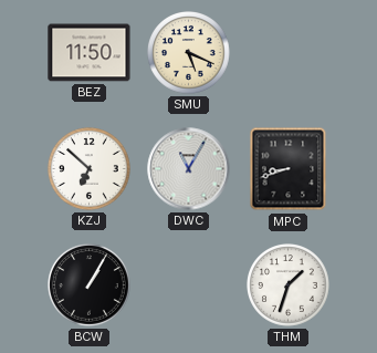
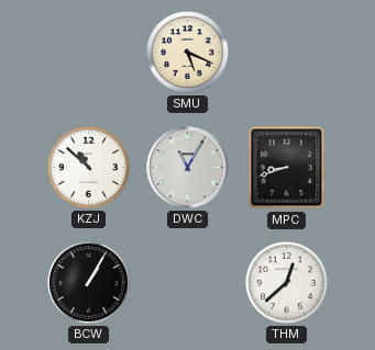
BEZ: 11:50 -> none
KZJ: 6:52 -> 10:52
THM: 1:33 -> 12:38
